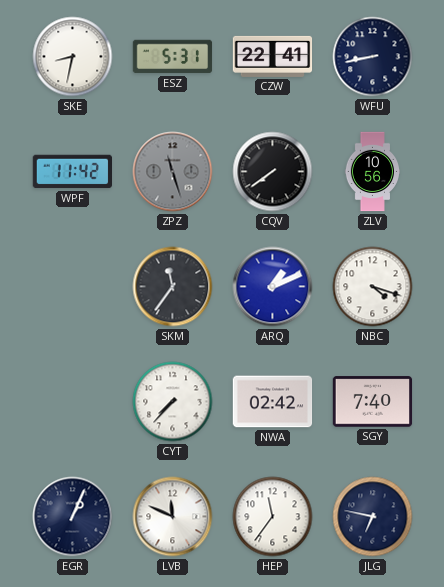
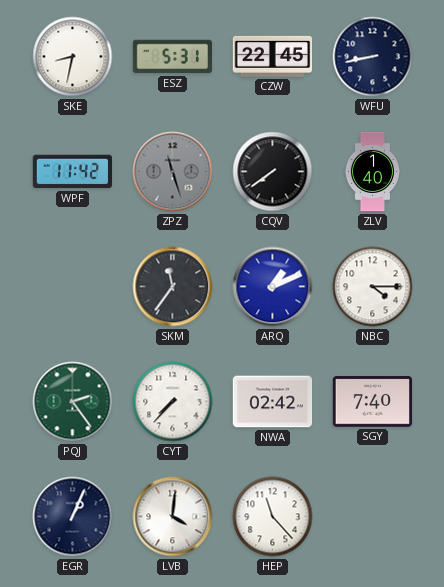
CZW: 22:41 -> 22:45
ZLV: 10:56 -> 1:40
NBC: 4:18 -> 4:15
PQJ: none -> 2:24
LVB: 11:49 -> 4:01
HEP: 11:36 -> 11:23
JLG: 6:47 -> none
